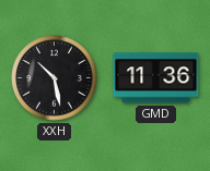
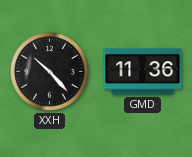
XXH: 10:28 -> 10:23
